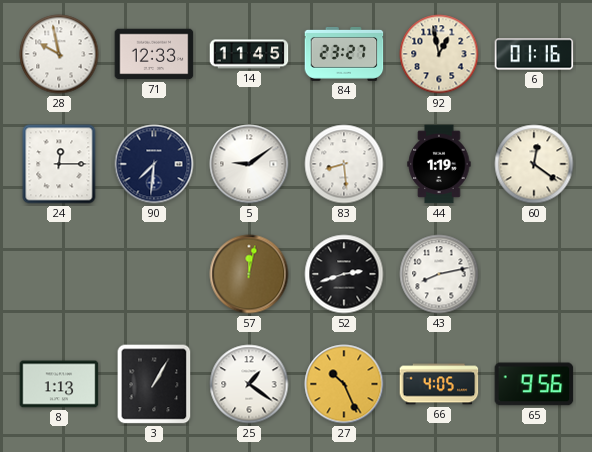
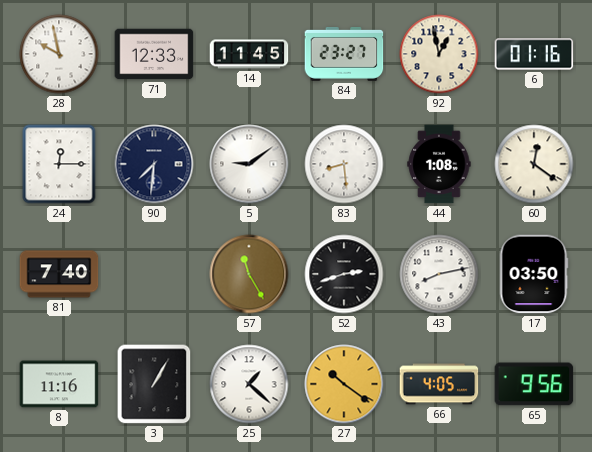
44: 1:19 -> 1:08
81: none -> 7:40
57: 12:02 -> 11:25
17: none -> 03:50
8: 1:13 -> 11:16
25: 1:21 -> 1:22
27: 10:26 -> 10:21
